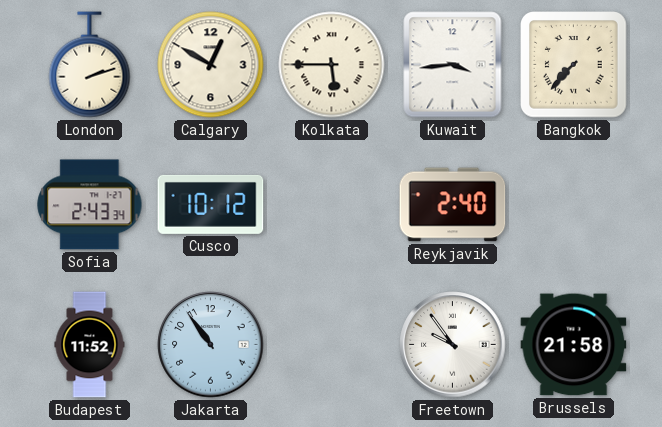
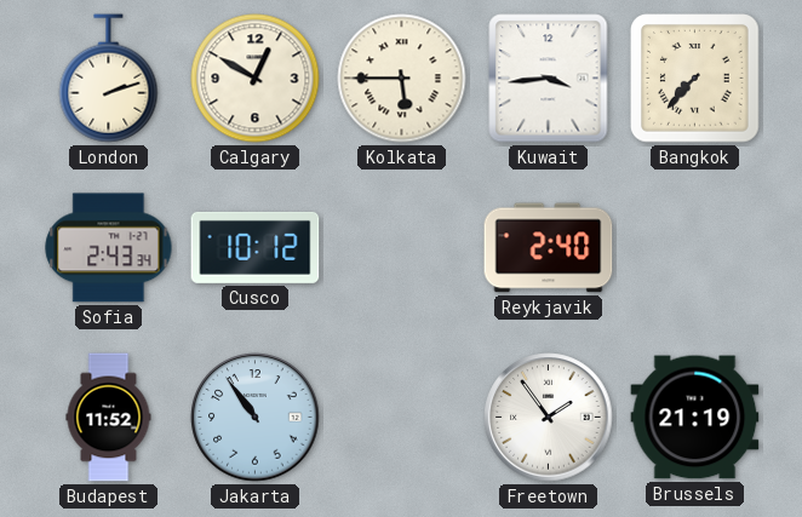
Freetown: 9:54 -> 1:54
Brussels: 21:58 -> 21:19
